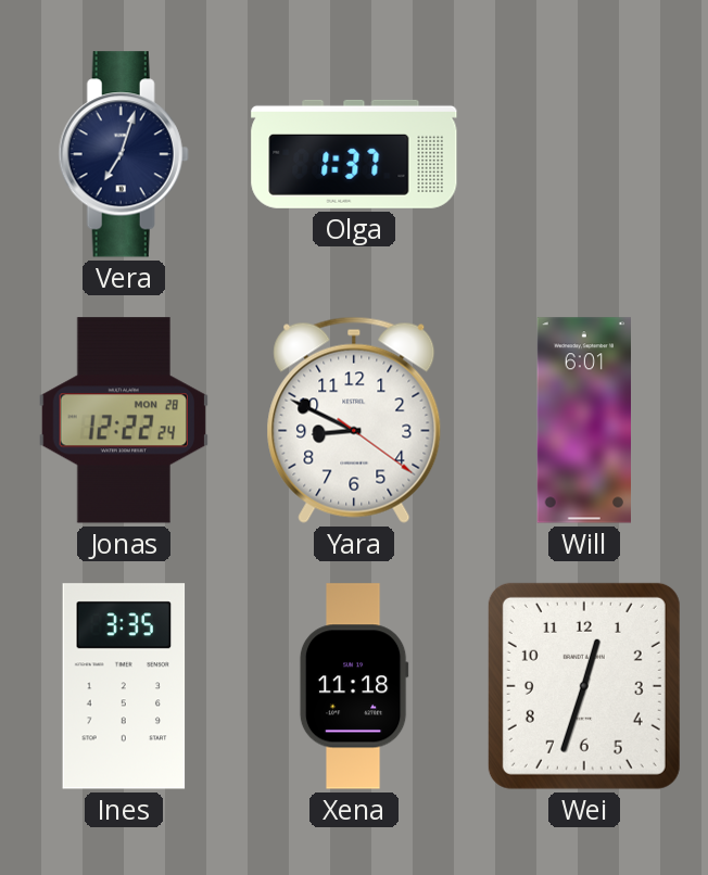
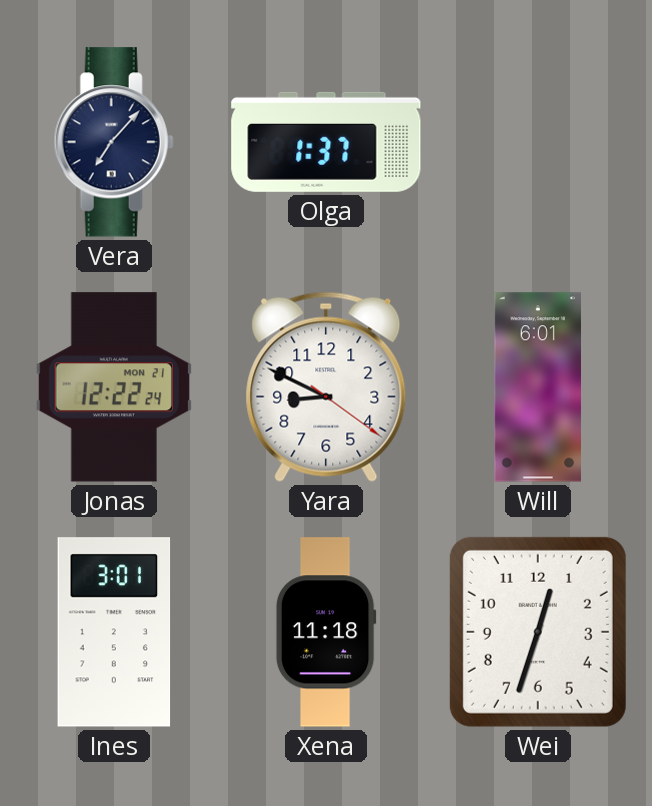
Vera: 7:03 -> 7:07
Jonas date: MON 28 -> MON 21
Ines: 3:35 -> 3:01
